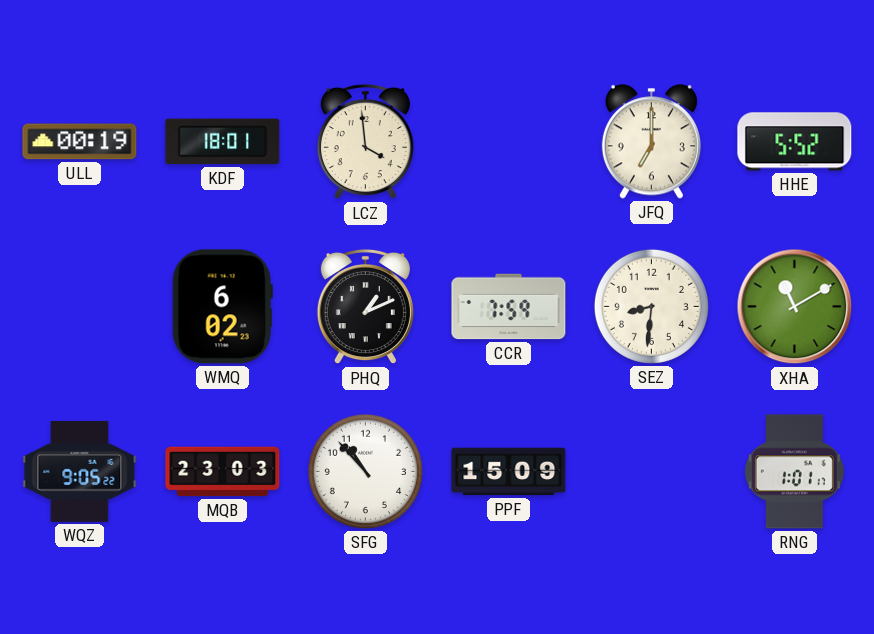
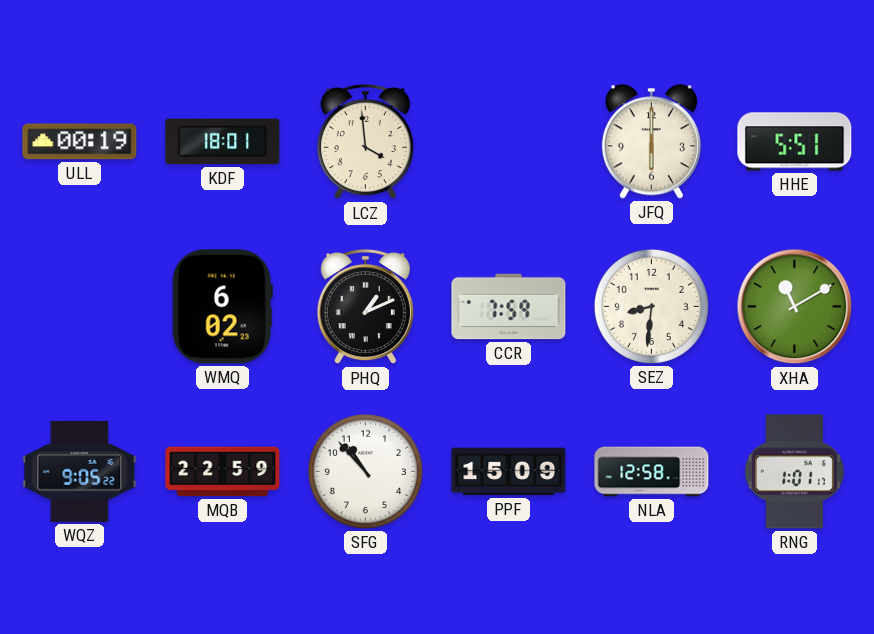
JFQ: 7:00 -> 6:00
HHE: 5:52 -> 5:51
MQB: 23:03 -> 22:59
NLA: none -> 12:58
